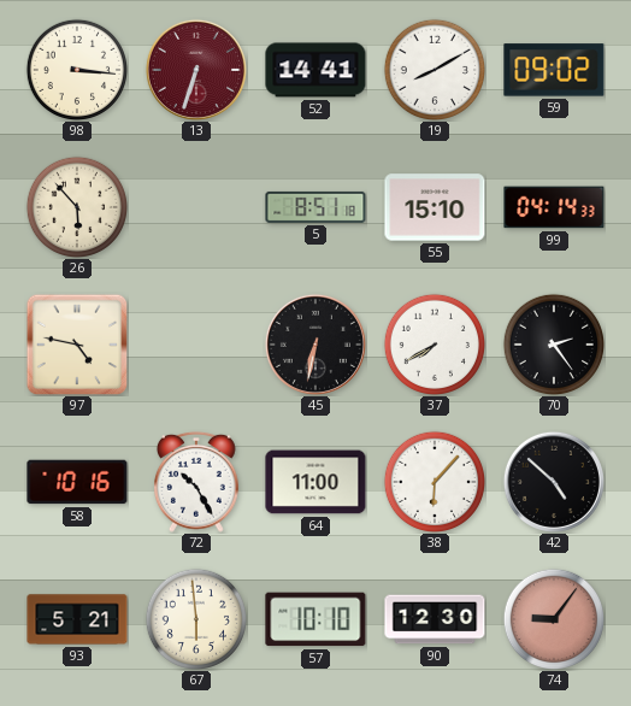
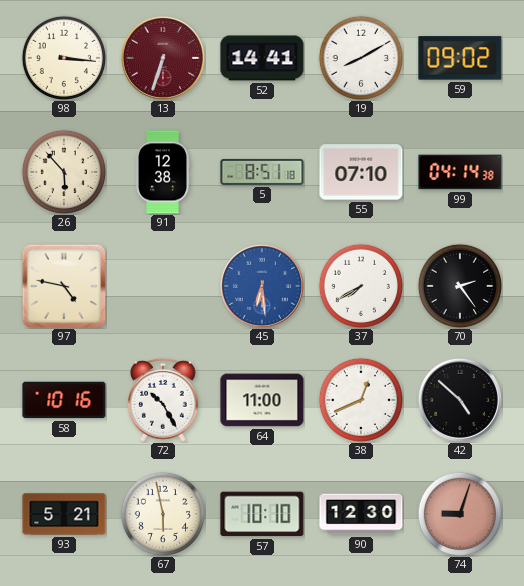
91: none -> 12:38
55: 15:10 -> 07:10
99: 04:14:33 -> 04:14:38
45: 6:32 -> 6:29
45 dial: black -> blue
38: 6:07 -> 12:41
67: 5:59 -> 5:58
74: 9:06 -> 9:03
